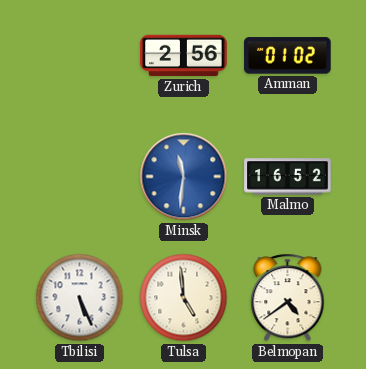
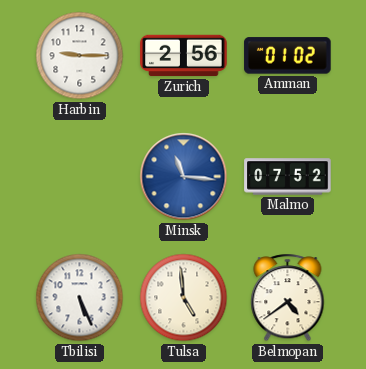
Harbin: none -> 9:15
Minsk: 11:31 -> 11:16
Malmo: 16:52 -> 07:52
